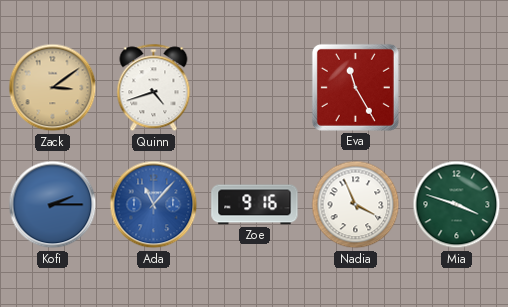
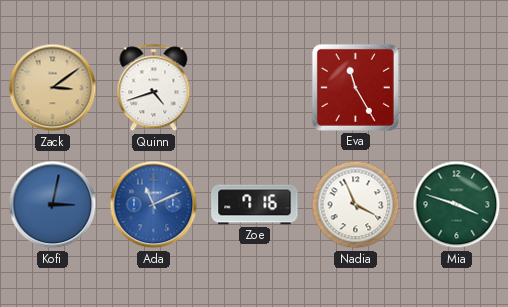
Kofi: 2:15 -> 3:02
Ada: 11:07 -> 11:11
Zoe: 9:16 -> 7:16
